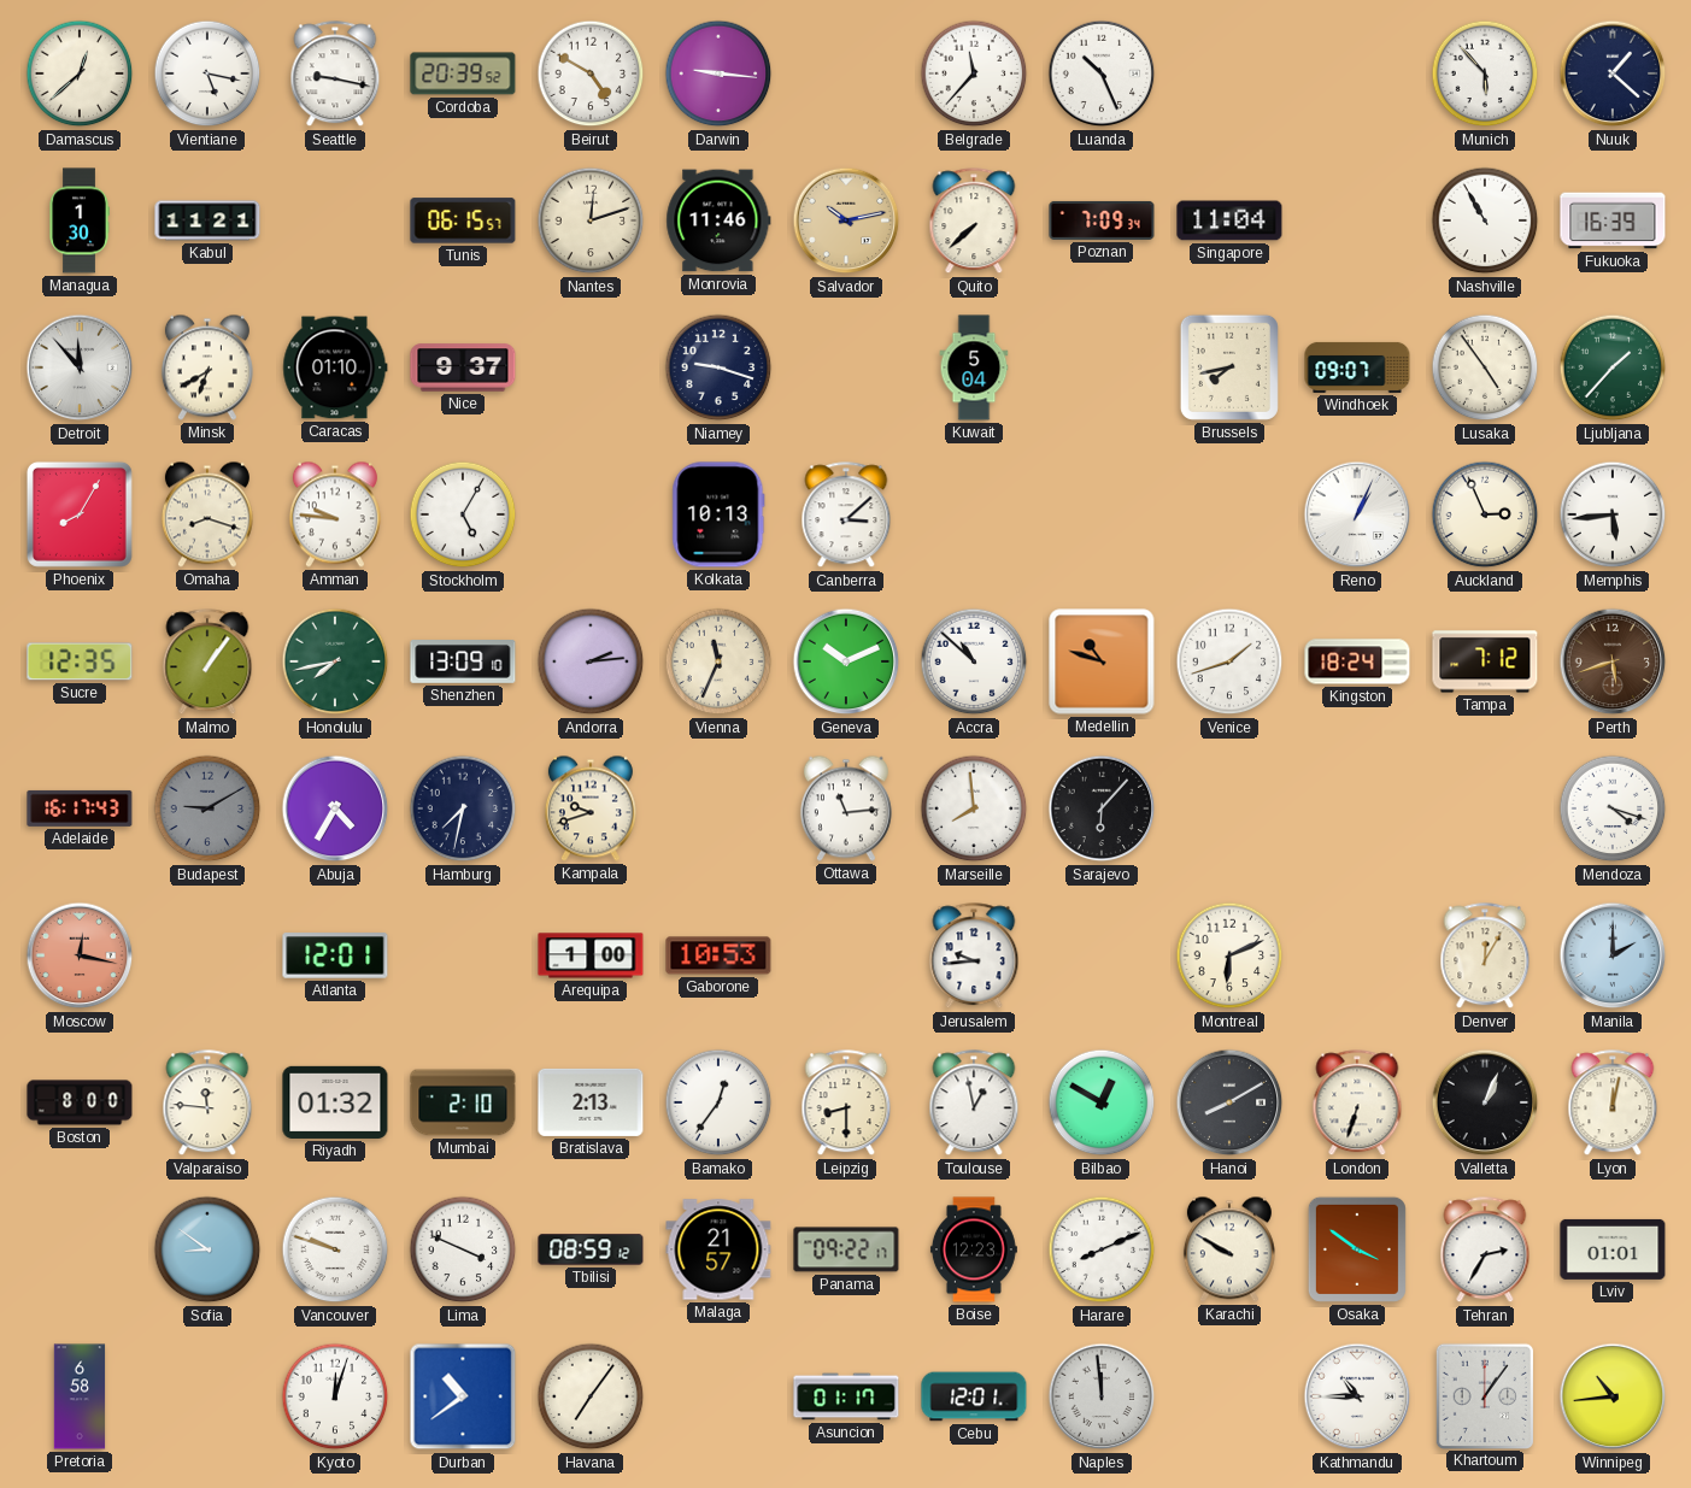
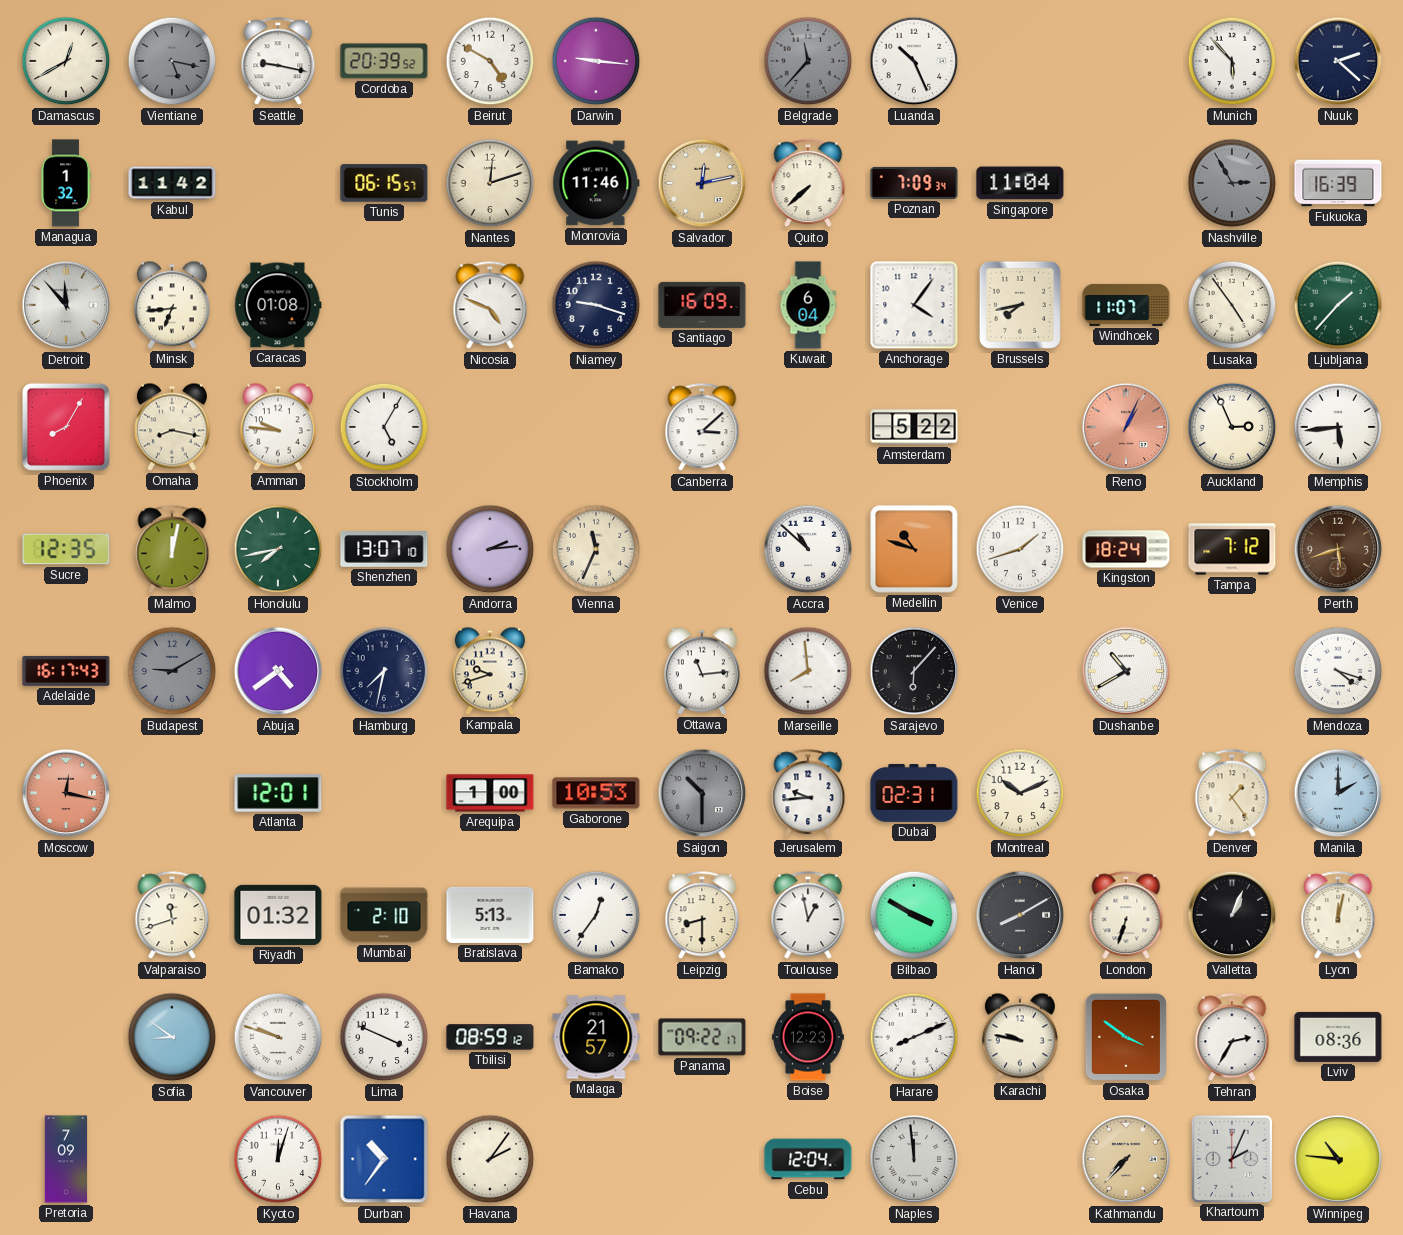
Damascus: 12:38 -> 12:40
Vientiane dial: white -> grey
Belgrade dial: white -> grey
Nuuk: 1:22 -> 2:22
Managua: 1:30 -> 1:32
Kabul: 11:21 -> 11:42
Salvador: 10:13 -> 12:13
Nashville: 10:55 -> 2:55
Nashville dial: white -> grey
Minsk: 6:40 -> 6:44
Caracas: 01:10 -> 01:08
Nice: 9:37 -> none
Nicosia: none -> 4:49
Santiago: none -> 16:09
Kuwait: 5:04 -> 6:04
Anchorage: none -> 4:06
Windhoek: 09:07 -> 11:07
Omaha: 8:18 -> 8:17
Kolkata: 10:13 -> none
Amsterdam: none -> 5:22
Reno dial: white -> salmon
Malmo: 1:06 -> 12:02
Shenzhen: 13:09 -> 13:07
Geneva: 10:11 -> none
Abuja: 4:35 -> 4:39
Dushanbe: none -> 10:40
Saigon: none -> 10:30
Dubai: none -> 02:31
Montreal: 6:11 -> 10:11
Denver: 12:05 -> 1:24
Boston: 8:00 -> none
Valparaiso: 11:46 -> 11:42
Bratislava: 2:13 -> 5:13
Bilbao: 12:50 -> 3:50
Karachi: 9:50 -> 9:47
Lviv: 01:01 -> 08:36
Pretoria: 6:58 -> 7:09
Durban: 10:39 -> 10:36
Havana: 7:06 -> 2:06
Asuncion: 01:17 -> none
Cebu: 12:01 -> 12:04
Kathmandu: 10:45 -> 7:37
Kathmandu dial: white -> champagne
Khartoum: 1:06 -> 2:04
Winnipeg: 10:44 -> 10:46
